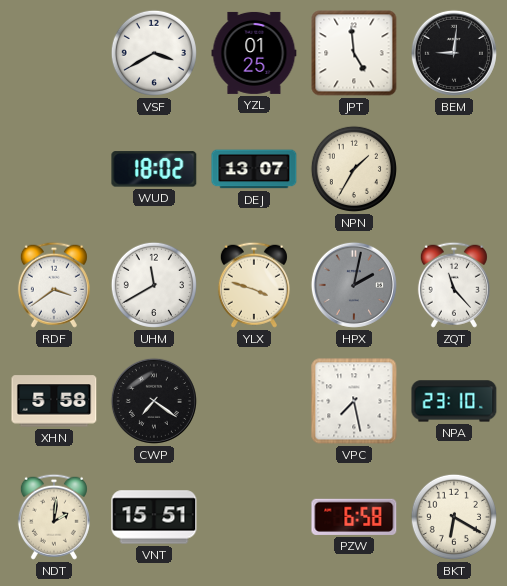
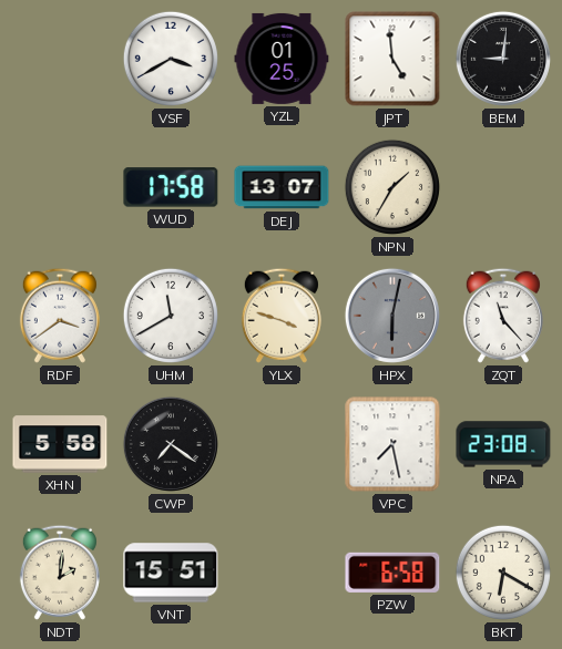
WUD: 18:02 -> 17:58
HPX: 2:02 -> 6:02
NPA: 23:10 -> 23:08
